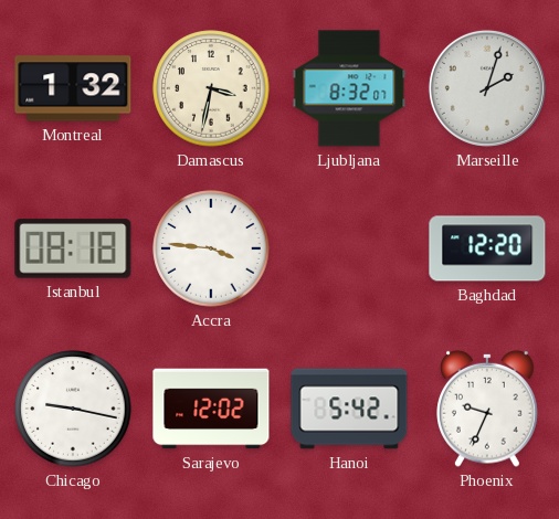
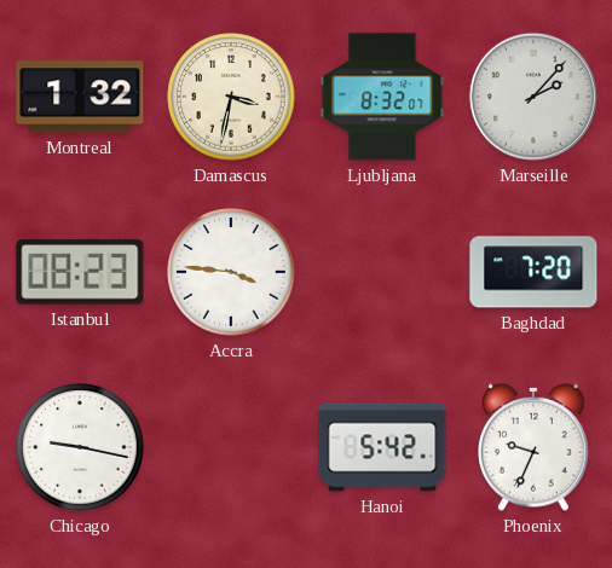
Marseille: 2:03 -> 2:07
Istanbul: 08:18 -> 08:23
Baghdad: 12:20 -> 7:20
Sarajevo: 12:02 -> none
